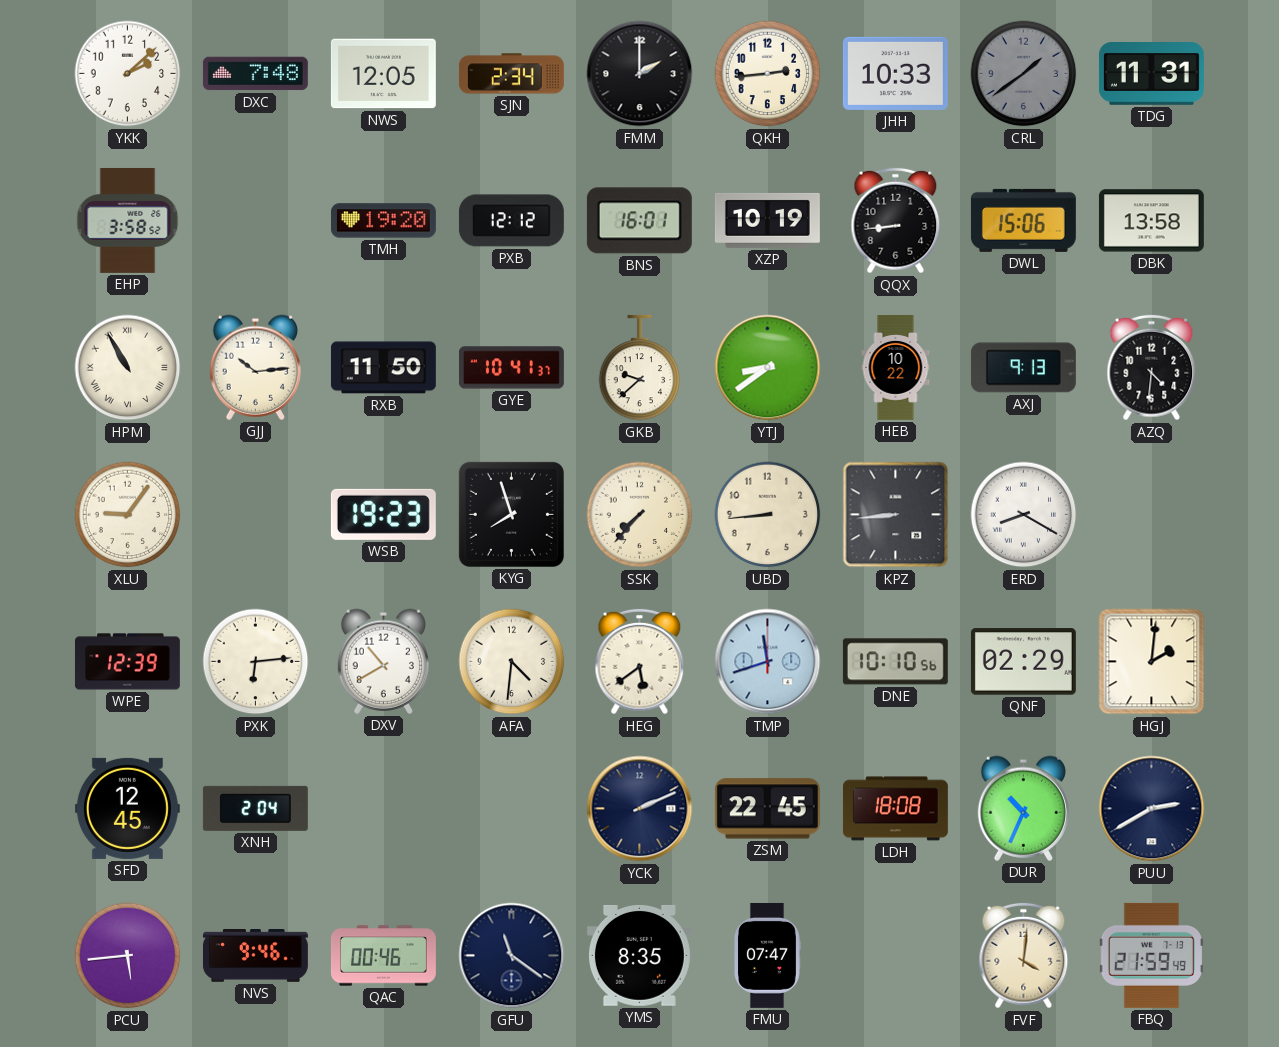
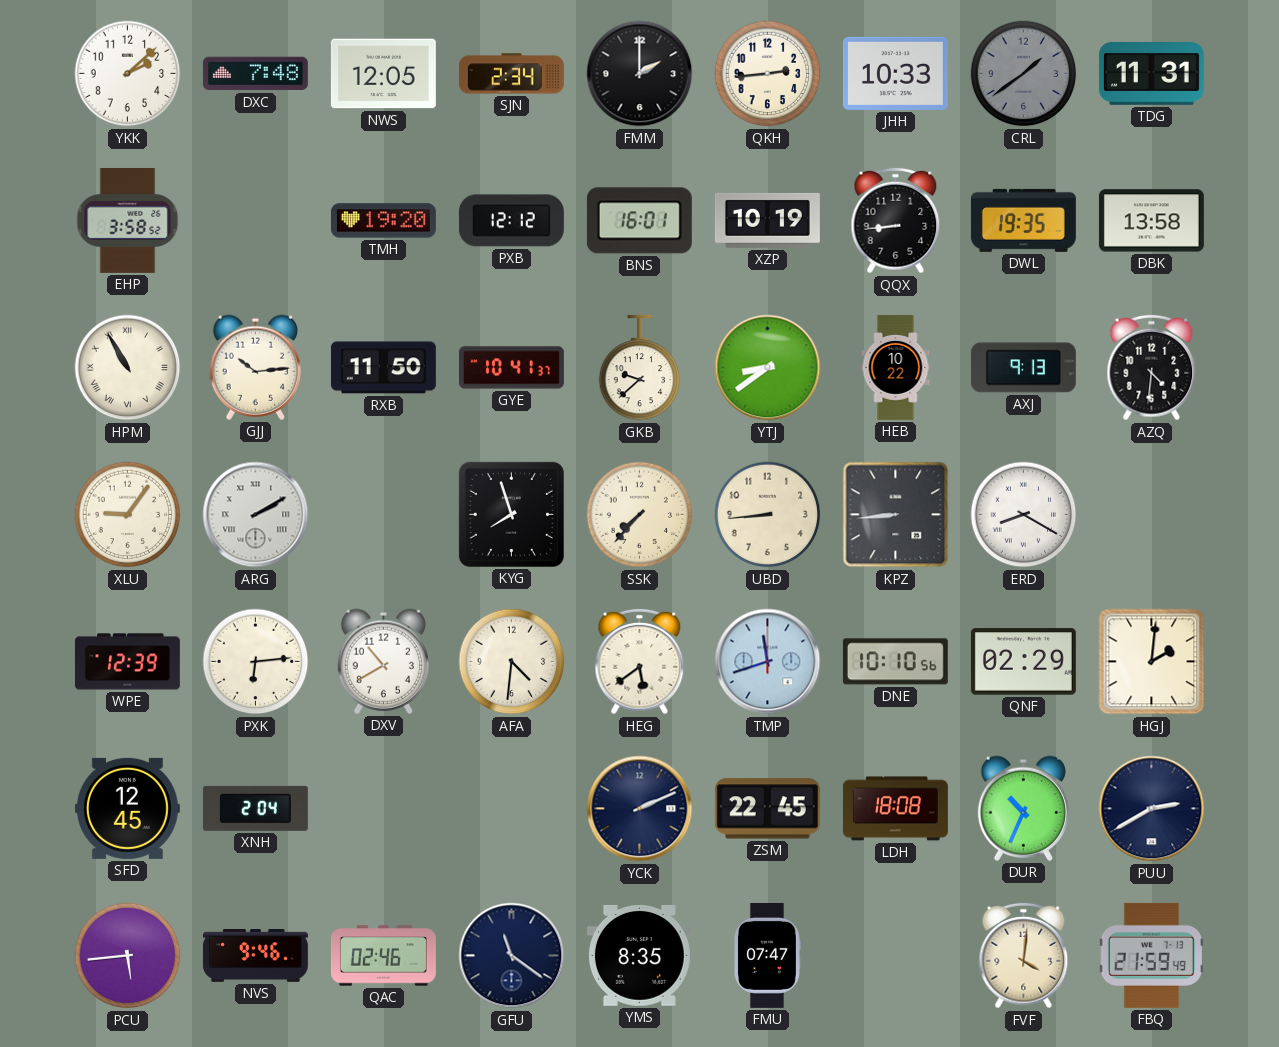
DWL: 15:06 -> 19:35
ARG: none -> 2:10
WSB: 19:23 -> none
QAC: 00:46 -> 02:46
